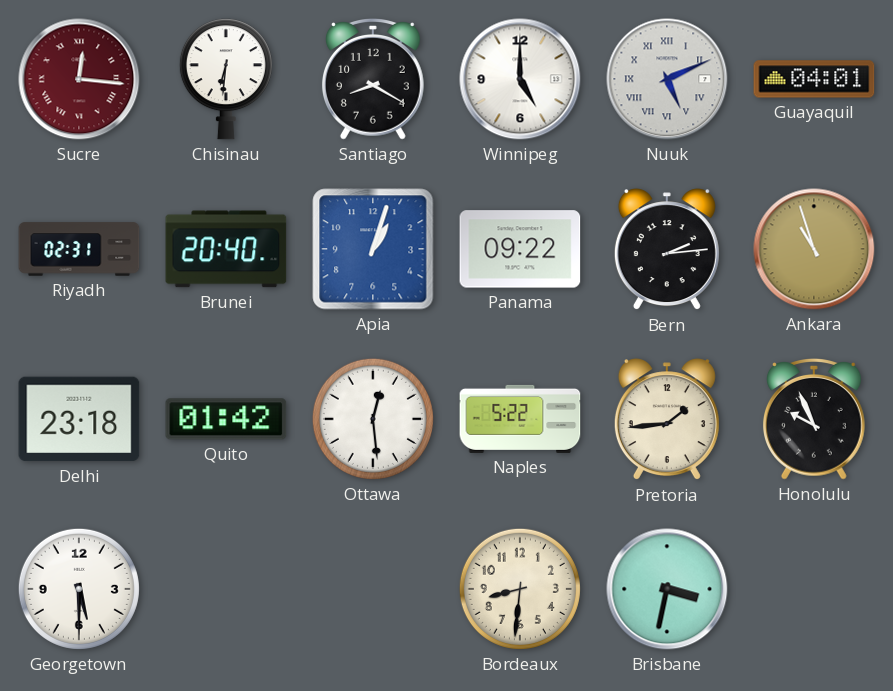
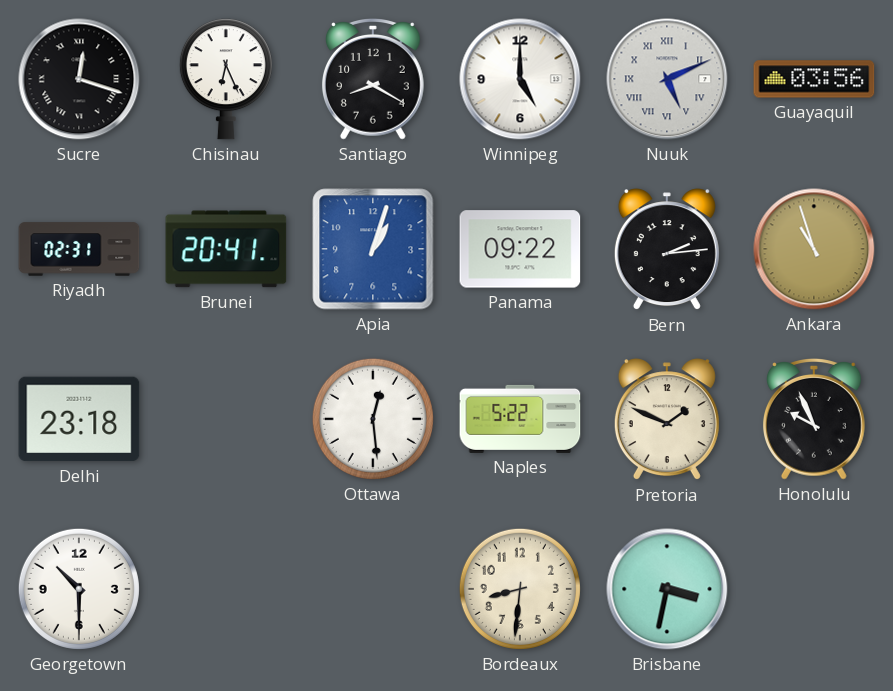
Sucre: 12:16 -> 12:18
Sucre dial: burgundy -> black
Chisinau: 6:31 -> 6:26
Guayaquil: 04:01 -> 03:56
Brunei: 20:40 -> 20:41
Quito: 01:42 -> none
Pretoria: 1:44 -> 1:49
Georgetown: 5:30 -> 10:30
